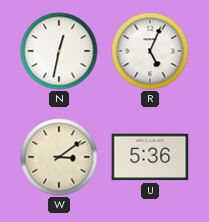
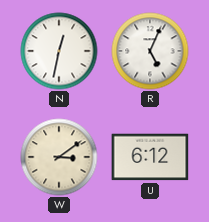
U: 5:36 -> 6:12
